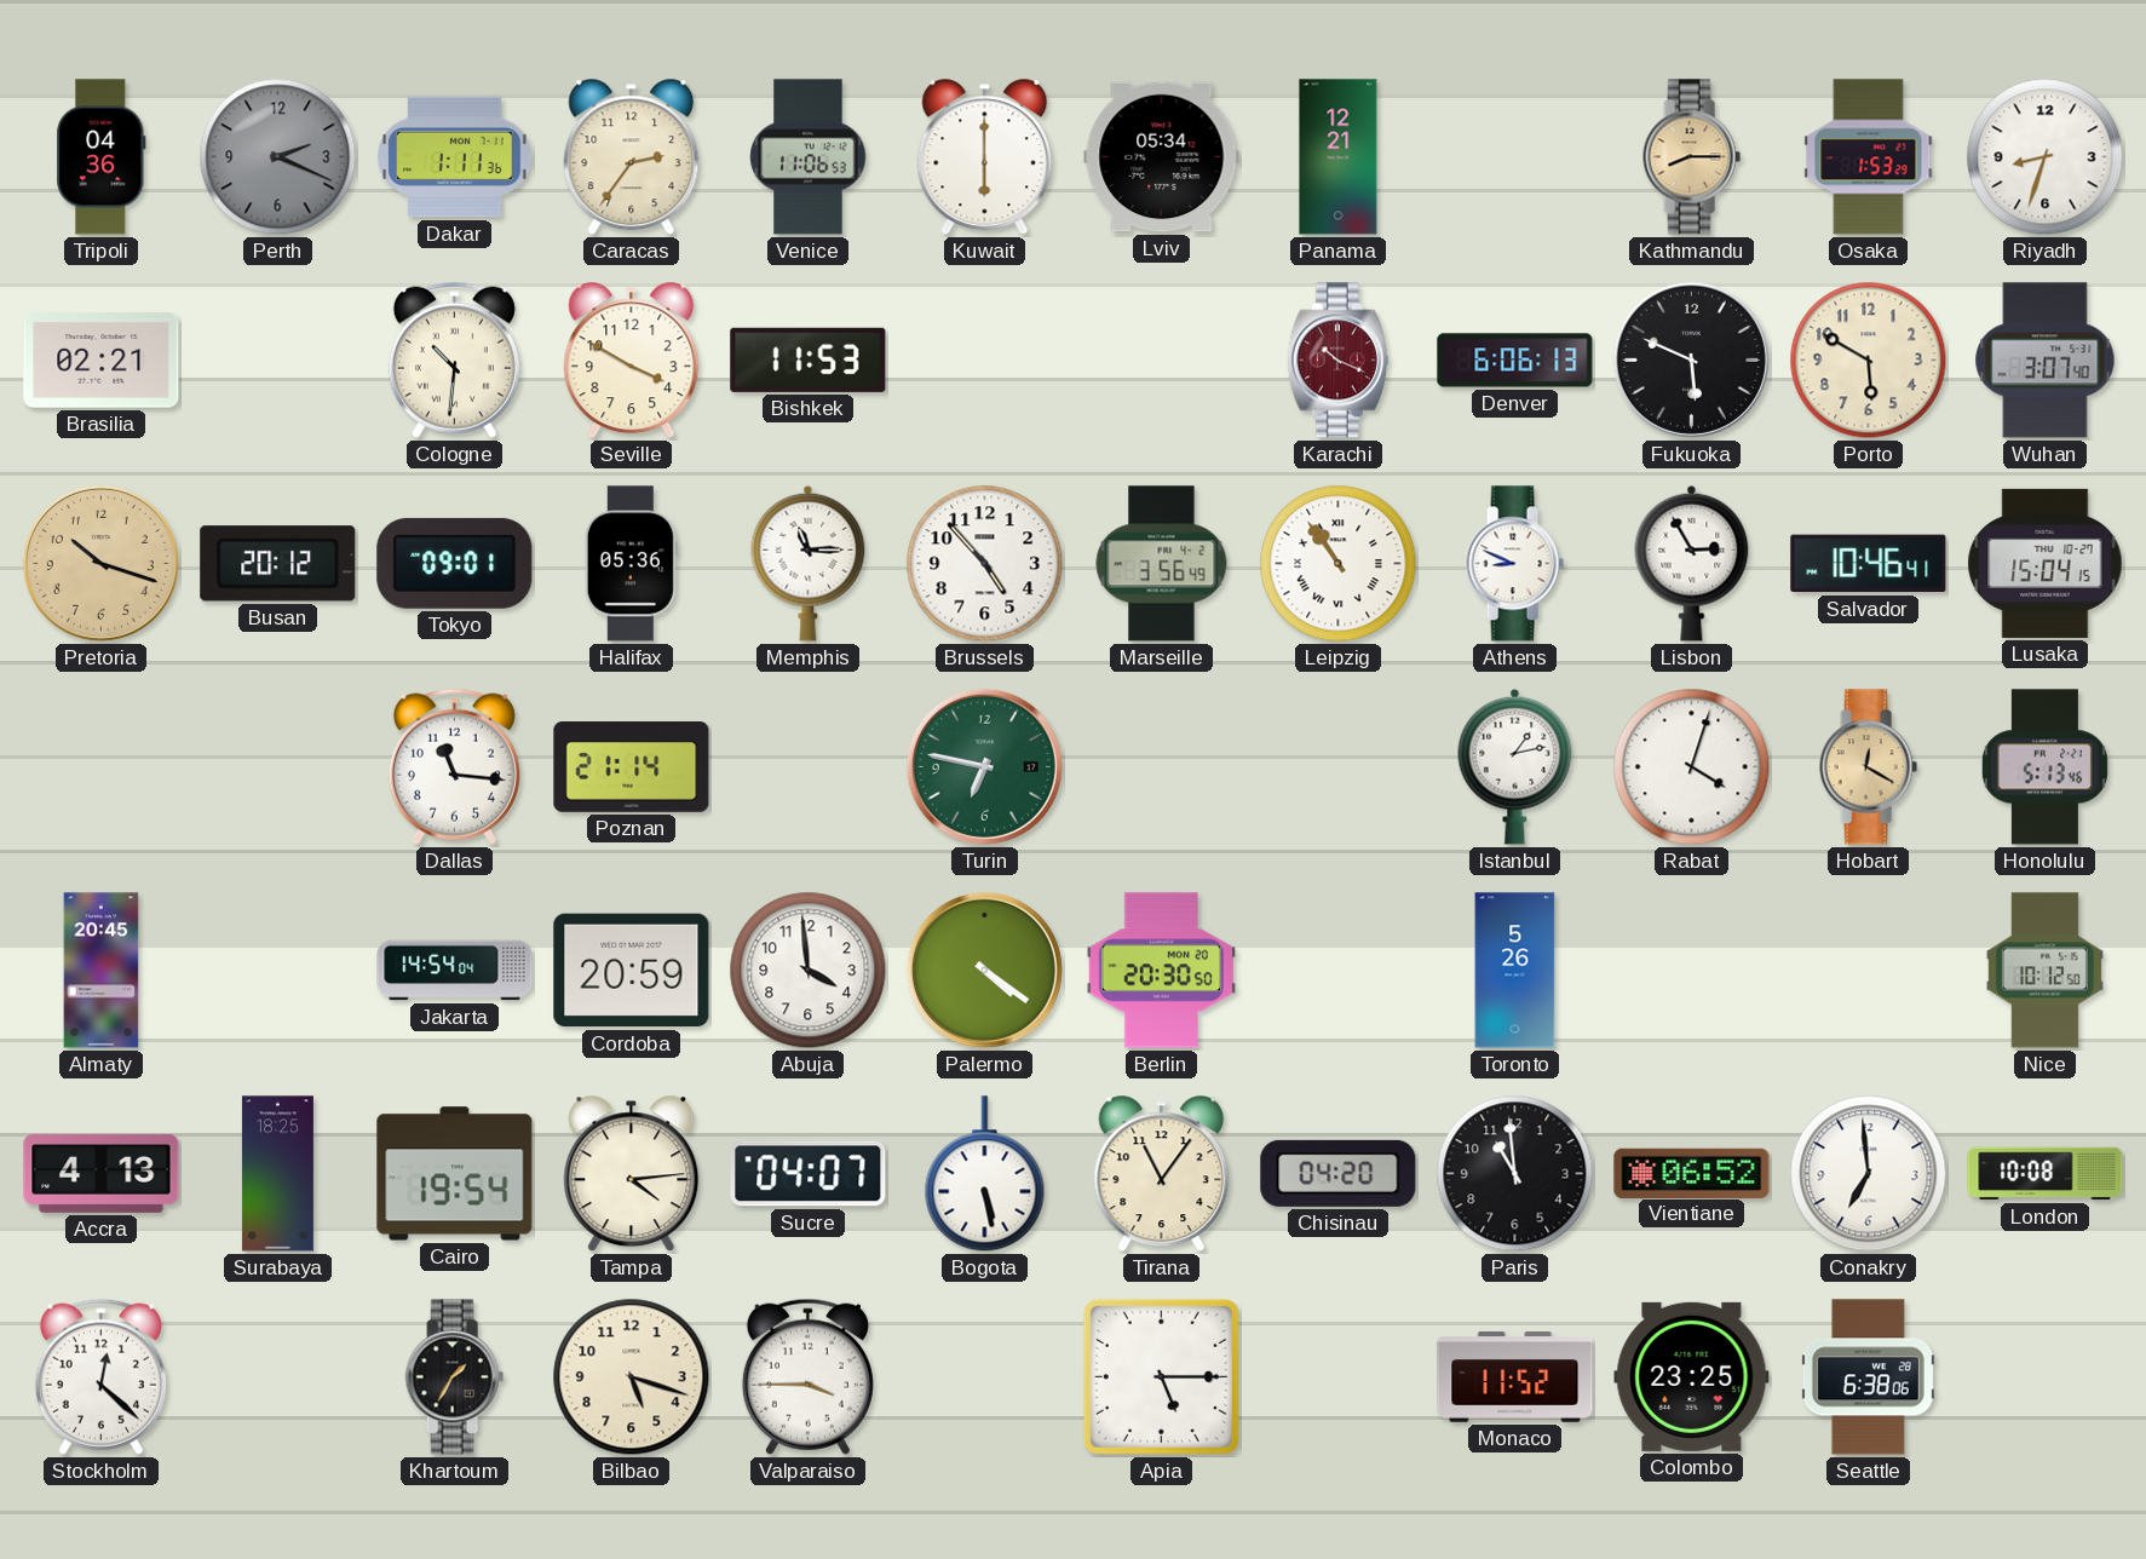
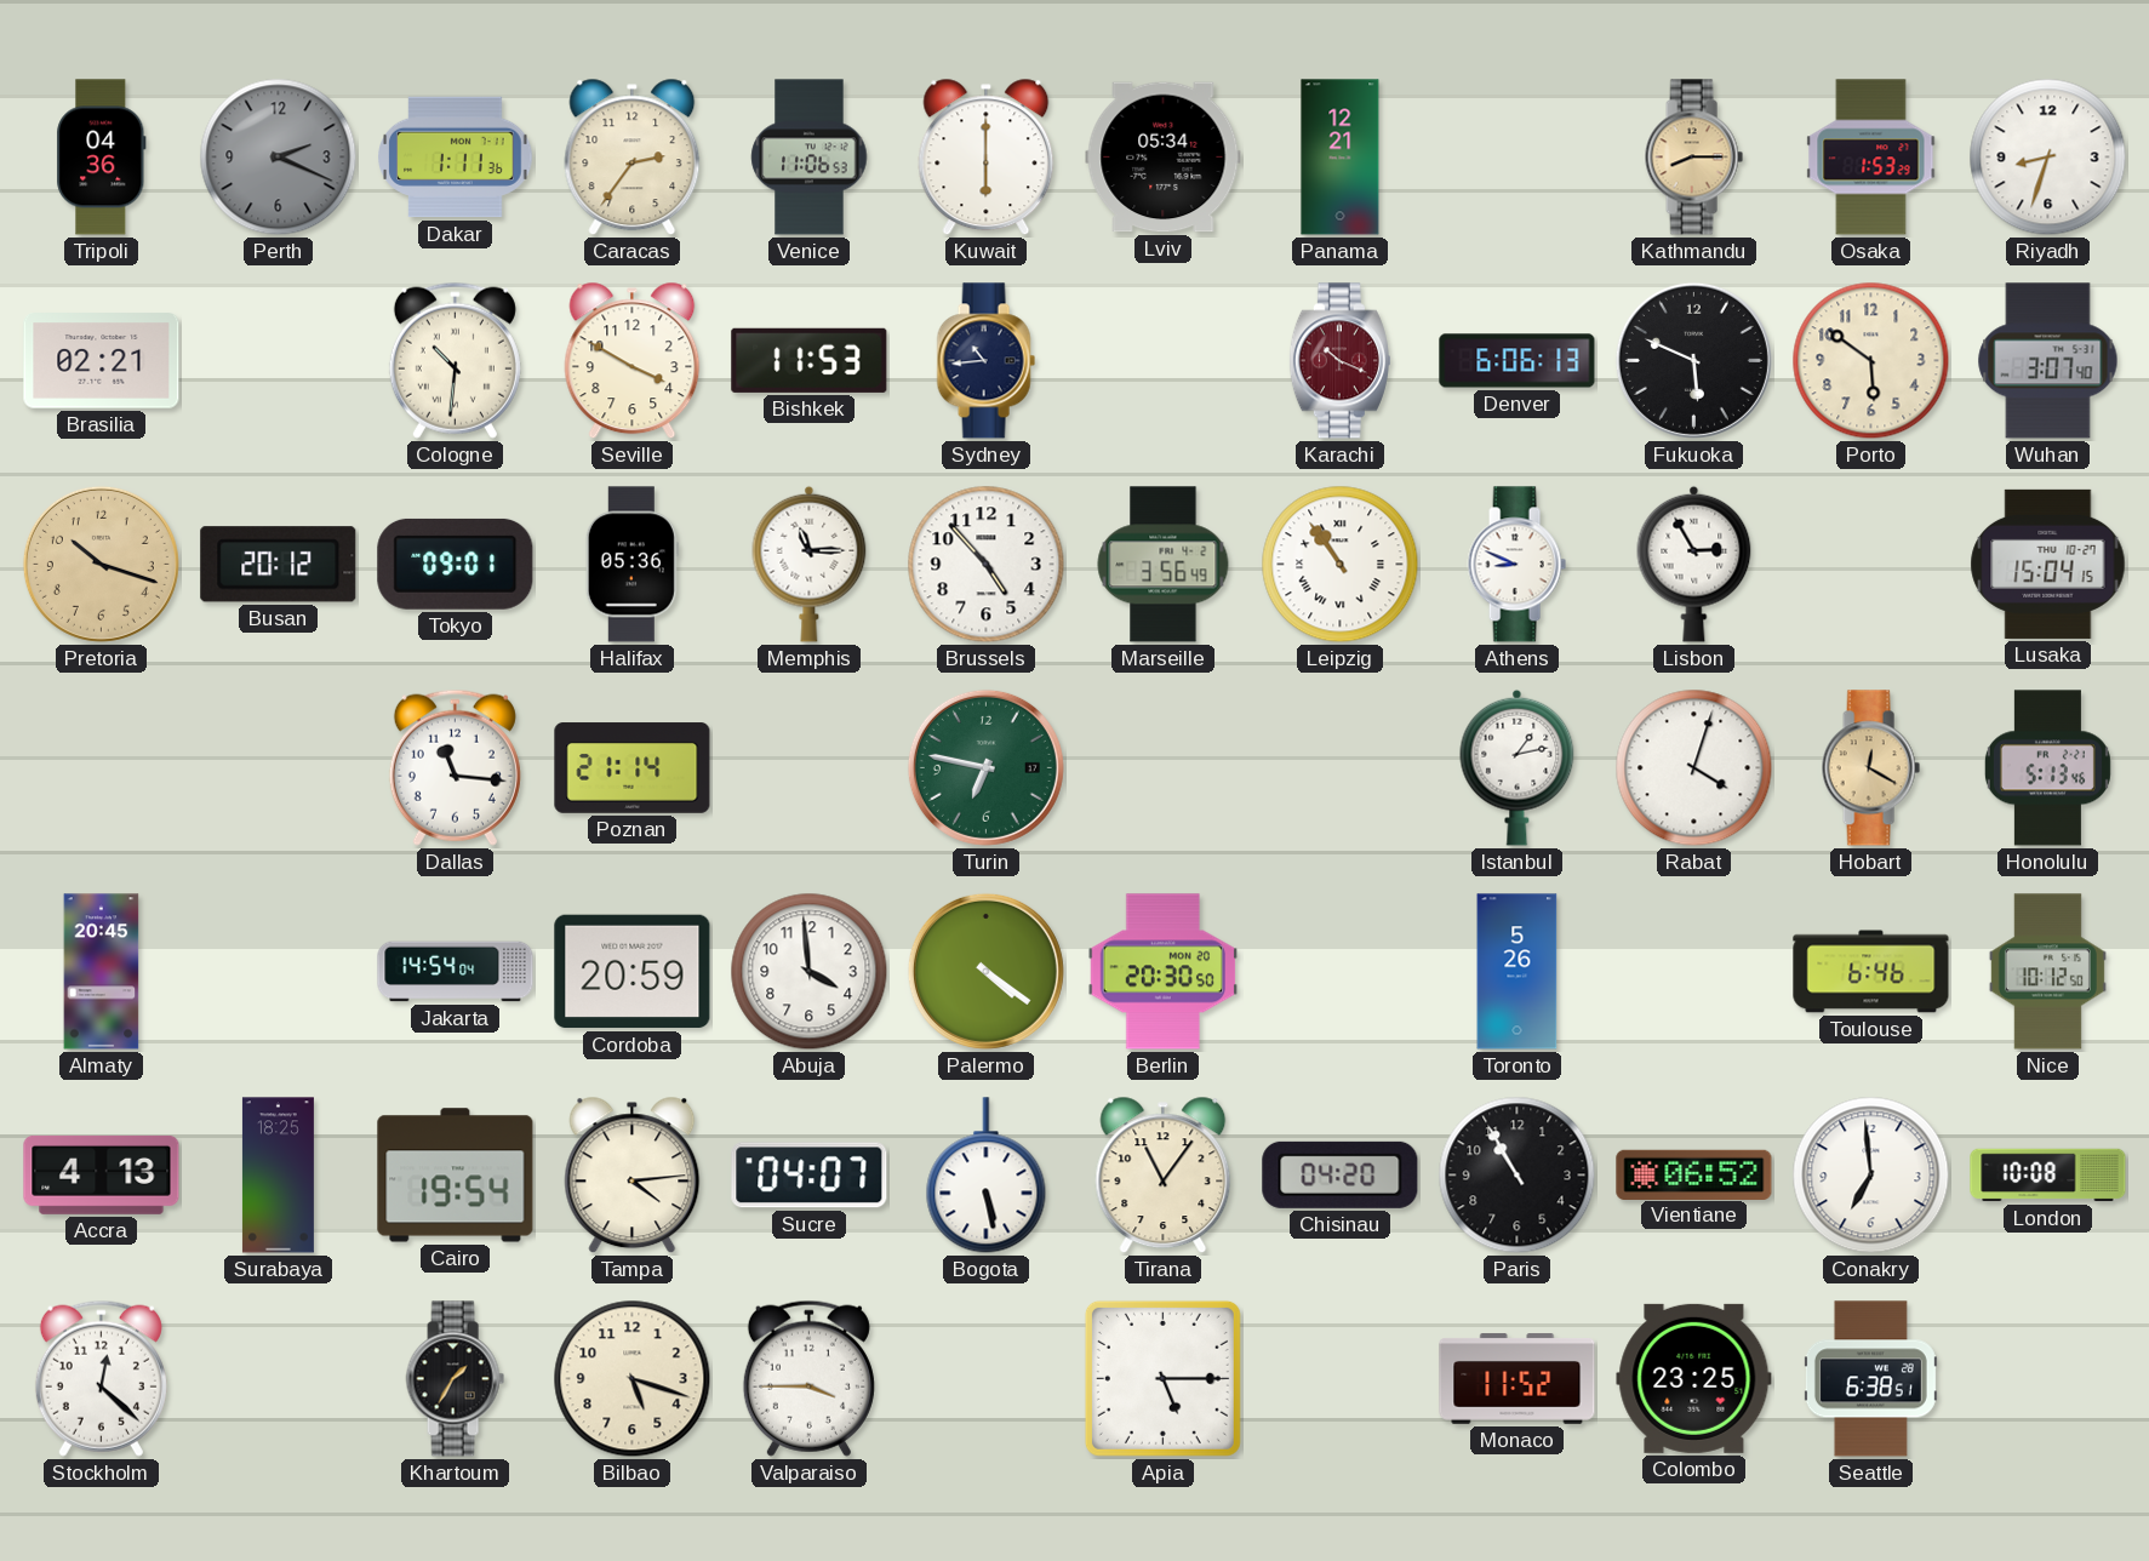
Sydney: none -> 10:44
Porto: 5:50 -> 5:51
Salvador: 10:46 -> none
Toulouse: none -> 6:46
Paris: 10:59 -> 10:55
Seattle: 6:38:06 -> 6:38:51
